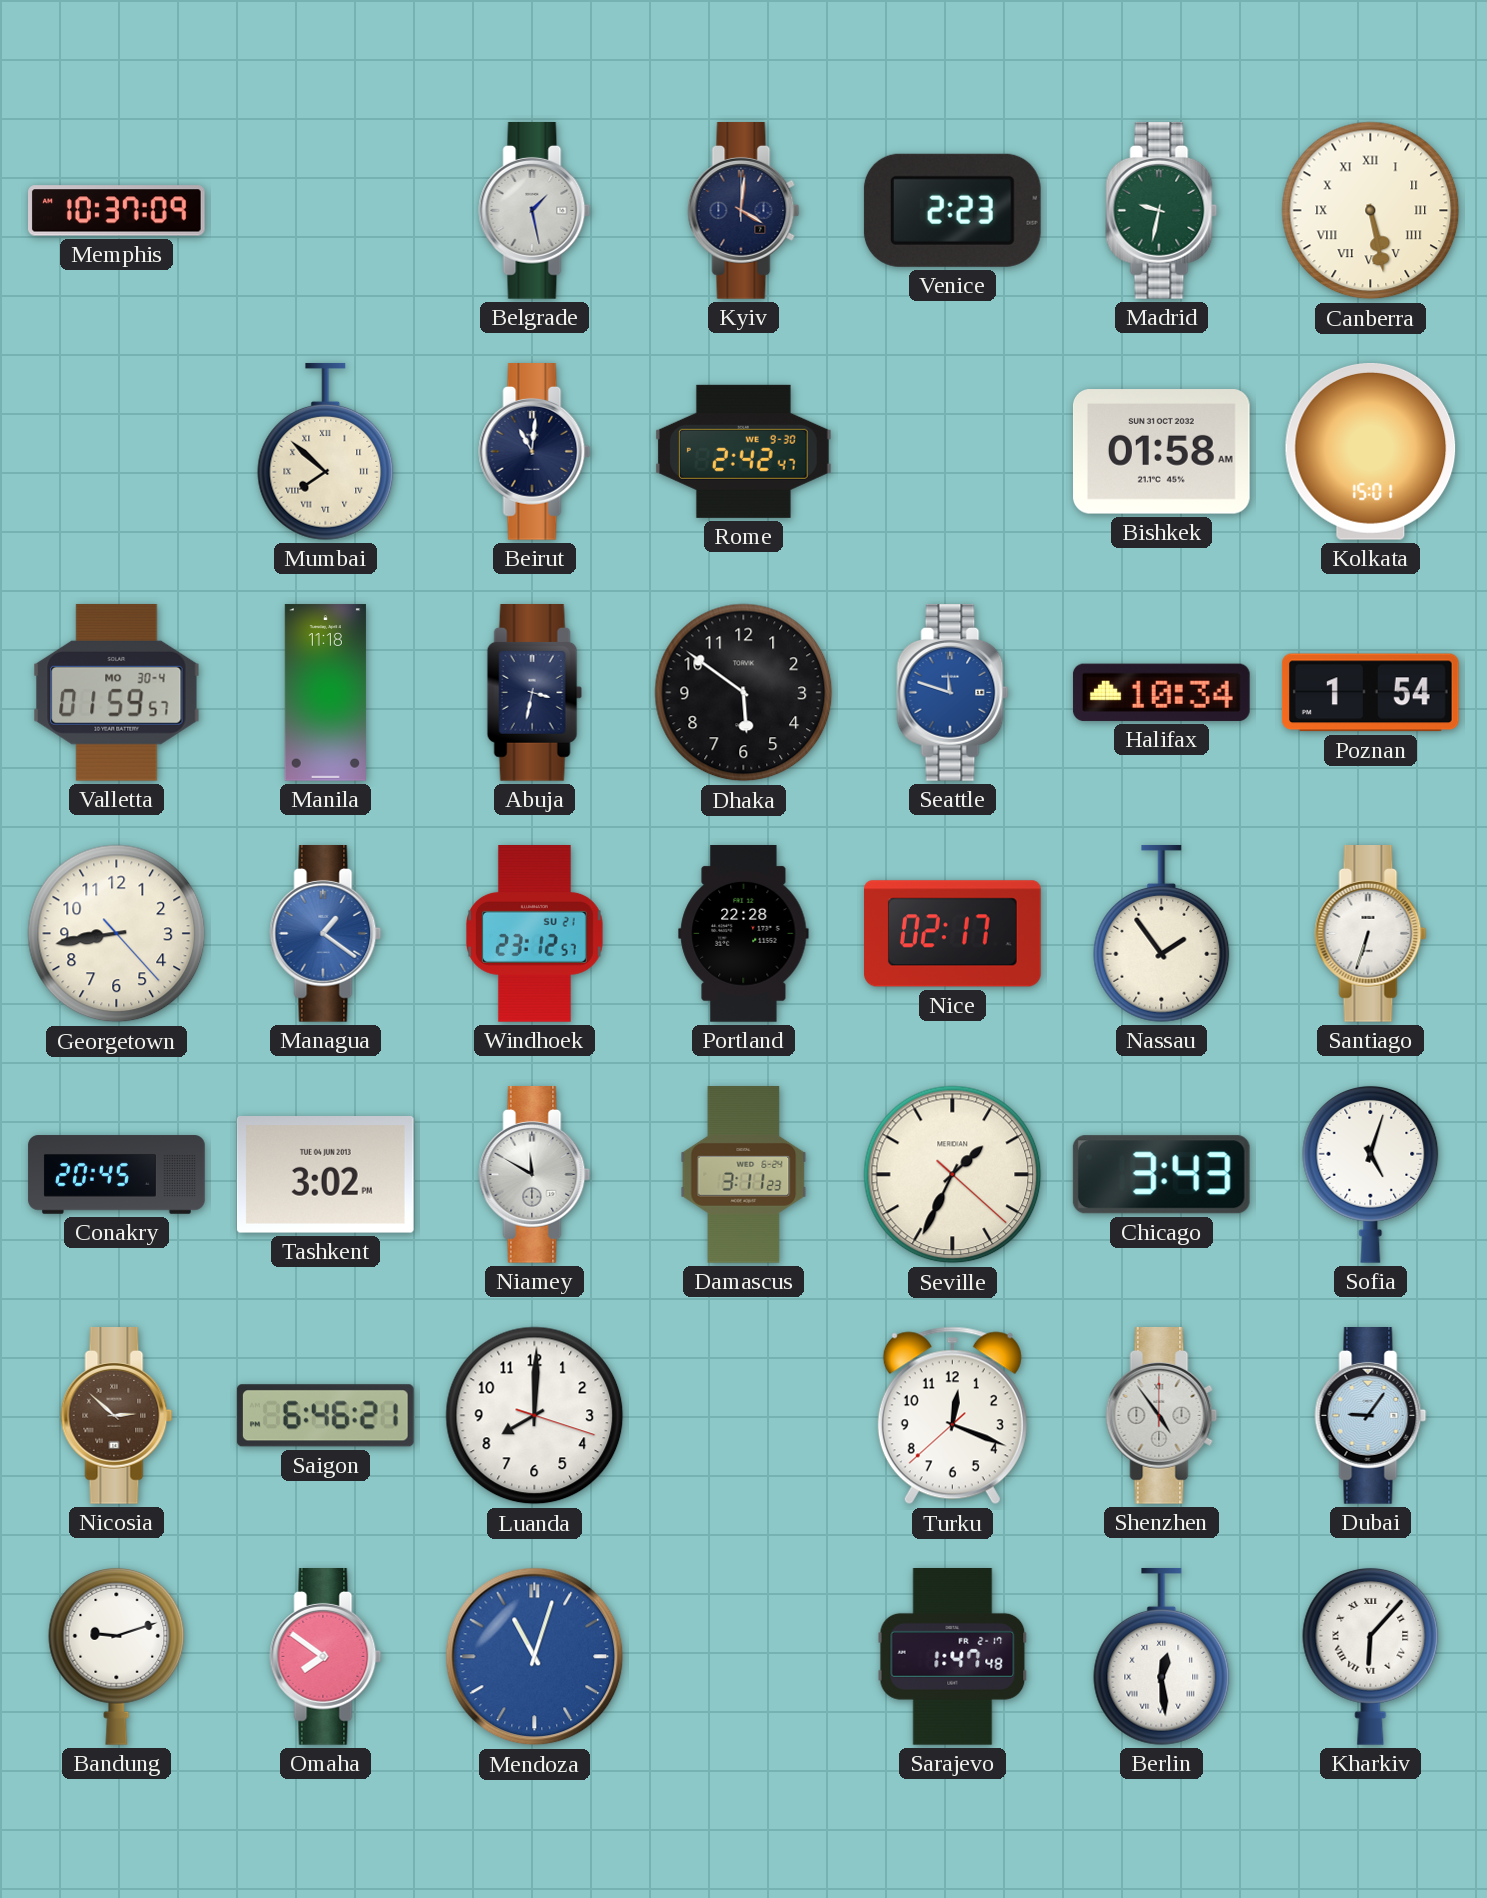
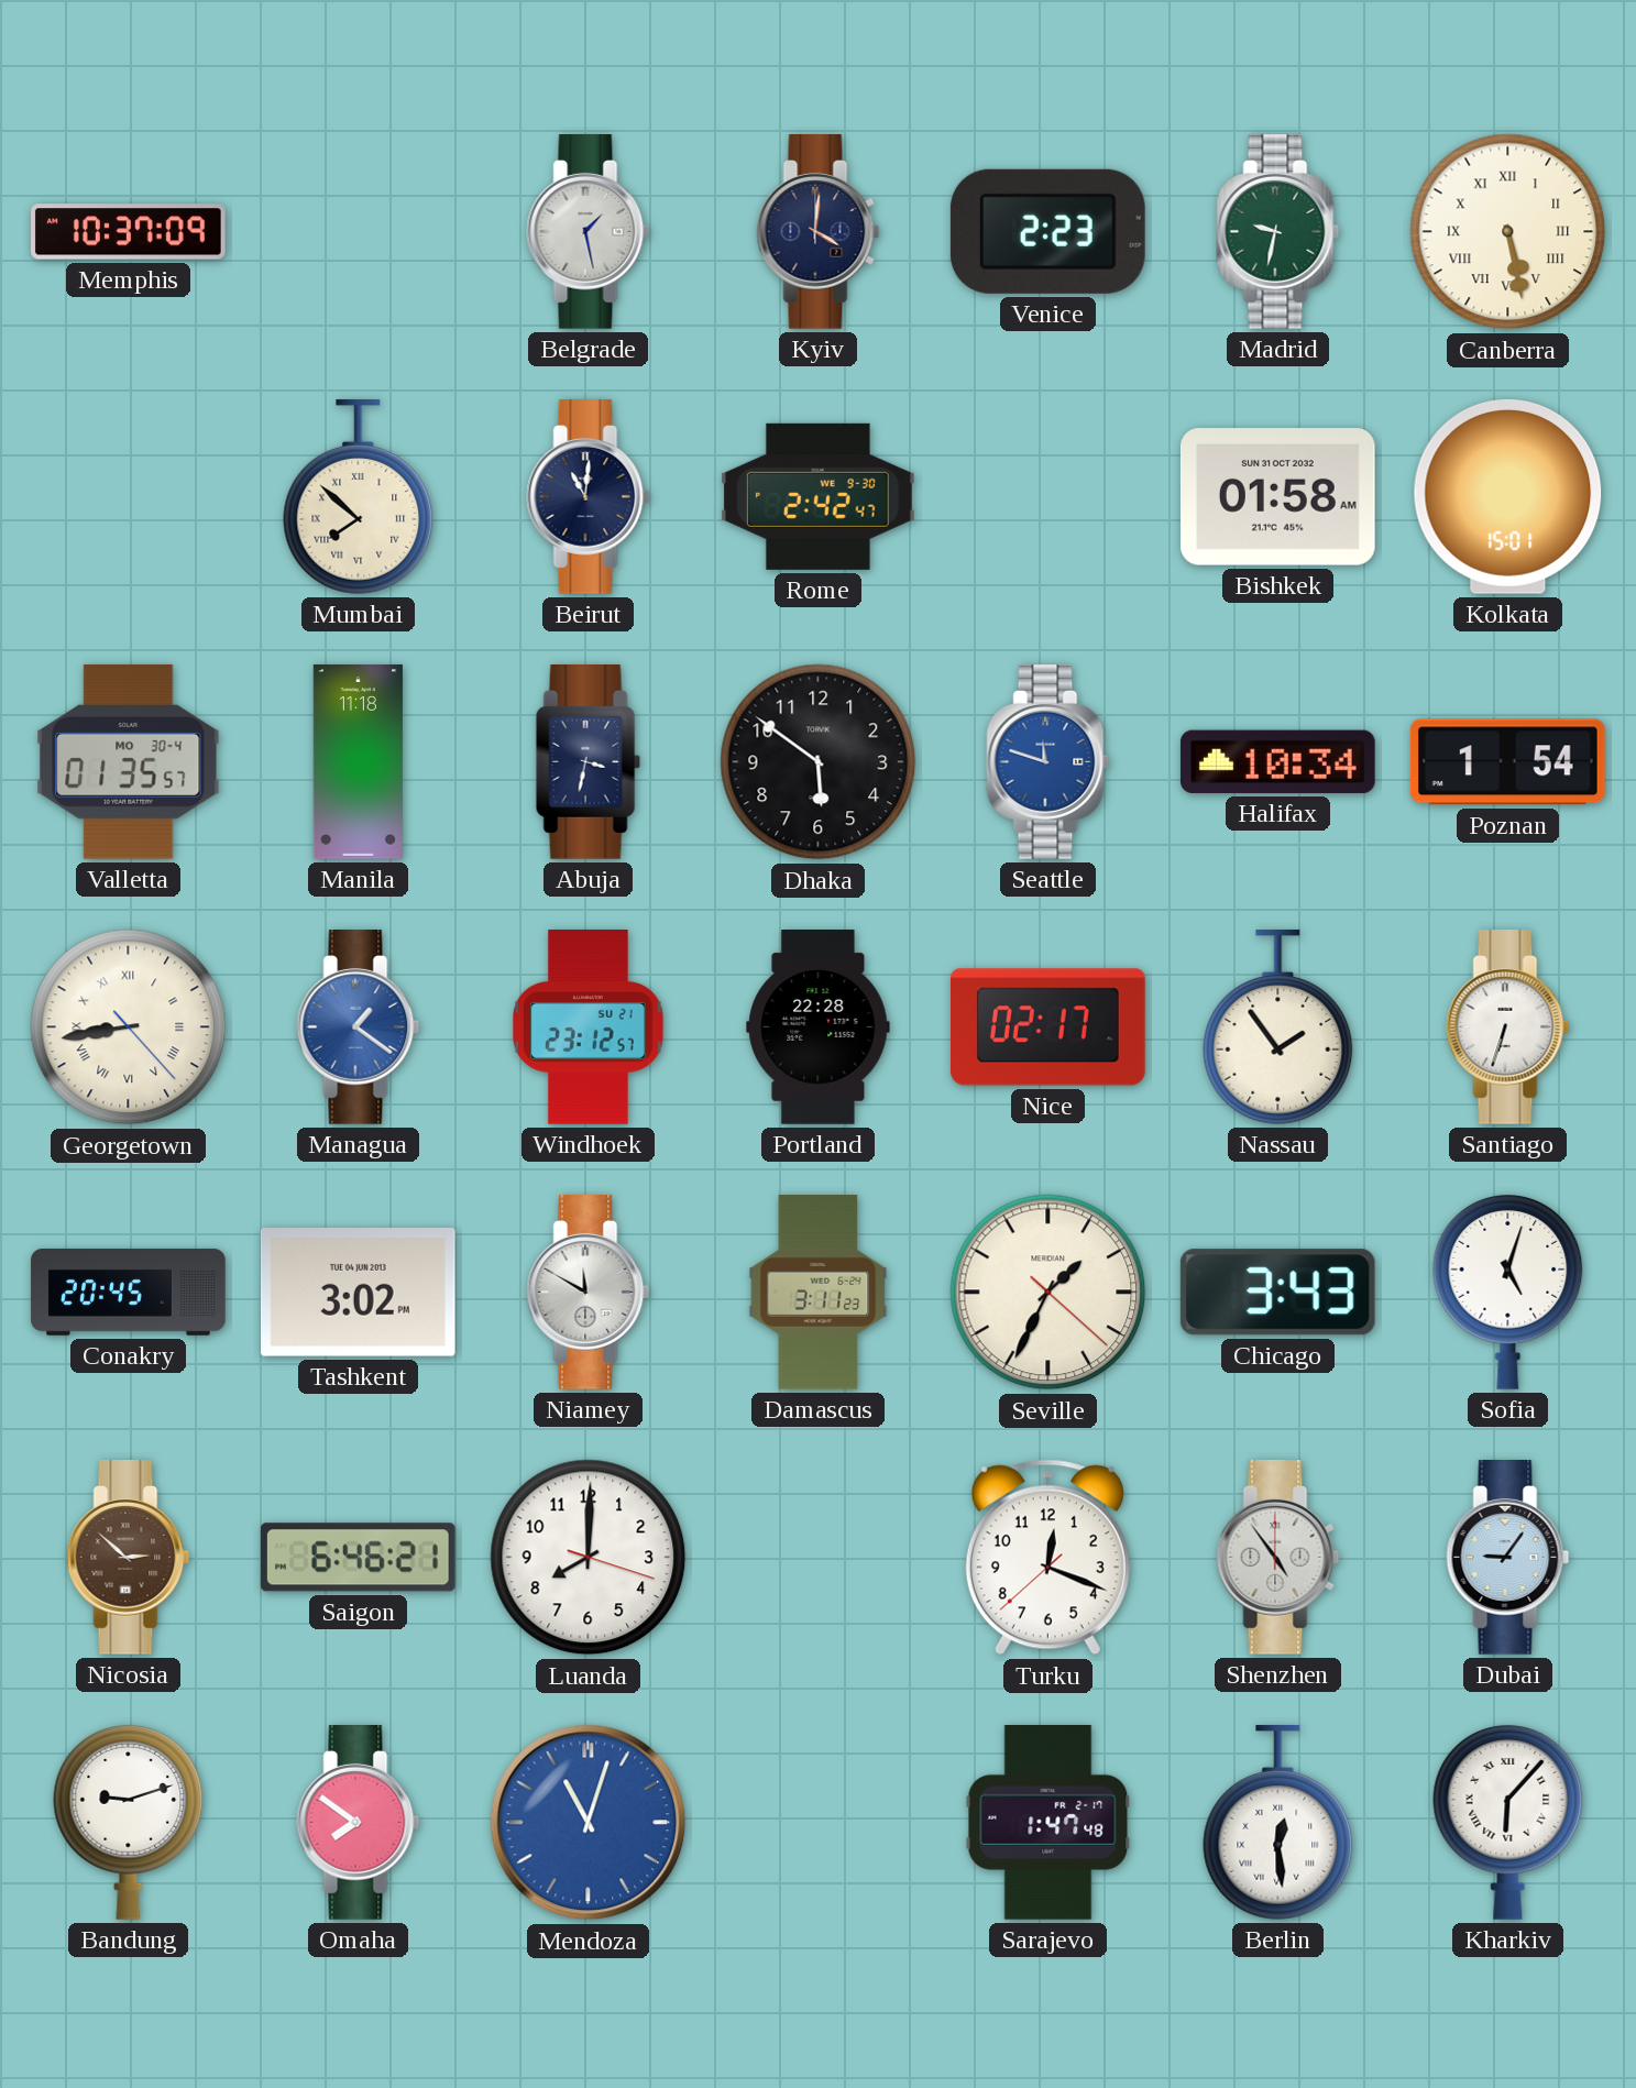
Valletta: 01:59 -> 01:35
Georgetown numerals: Arabic -> Roman
